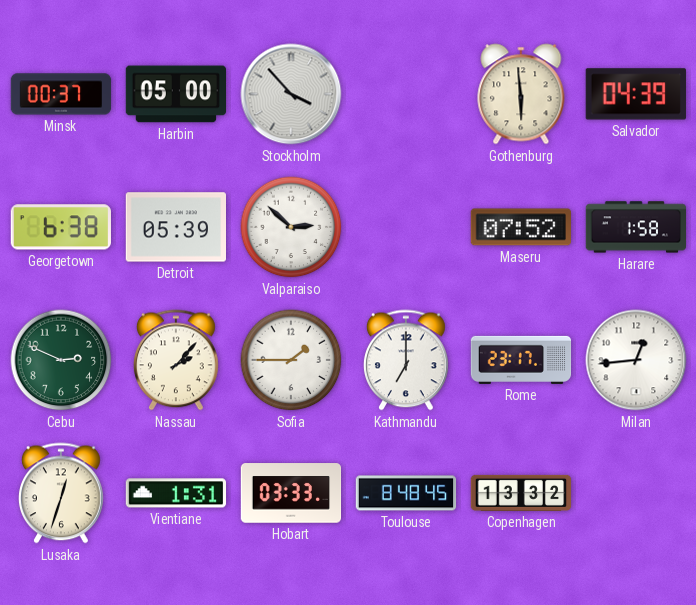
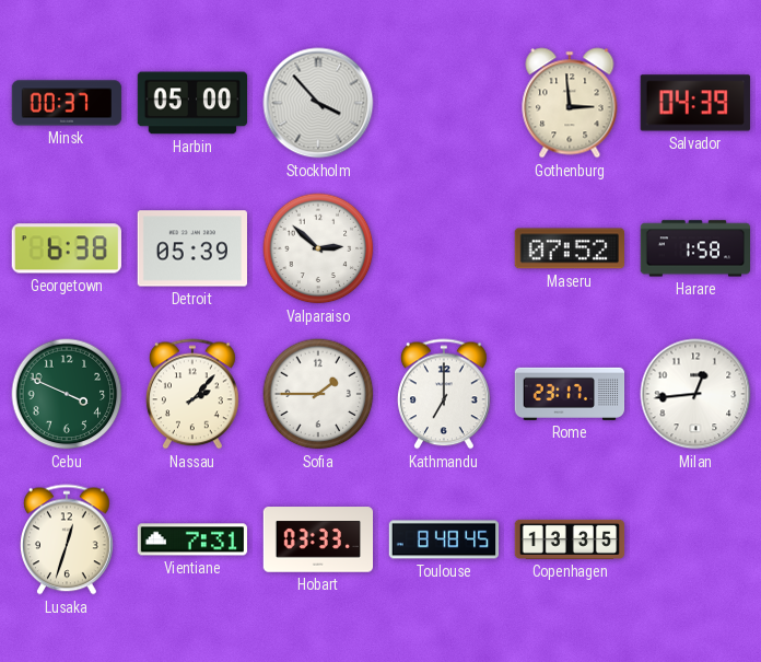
Gothenburg: 5:59 -> 2:59
Cebu: 2:49 -> 3:49
Vientiane: 1:31 -> 7:31
Copenhagen: 13:32 -> 13:35
